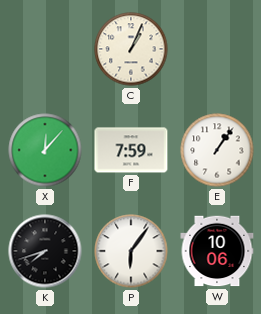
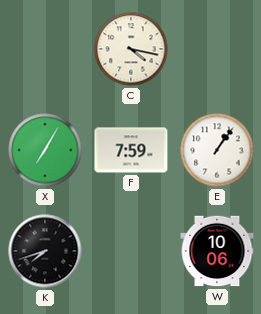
C: 1:04 -> 4:17
X: 12:07 -> 7:05
P: 6:06 -> none
